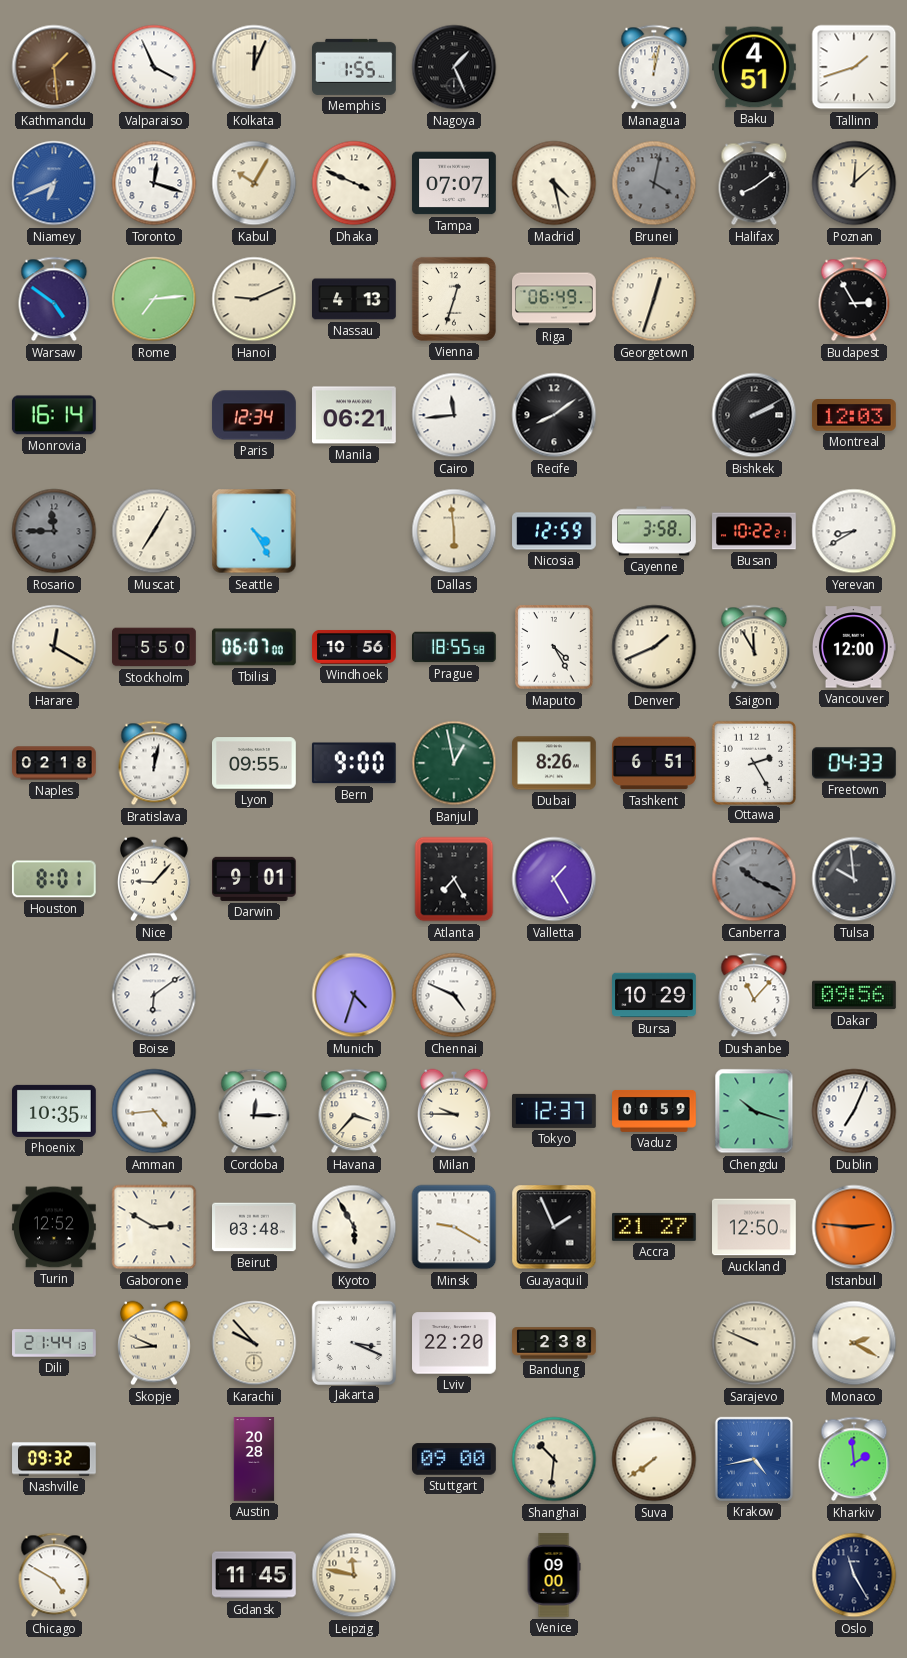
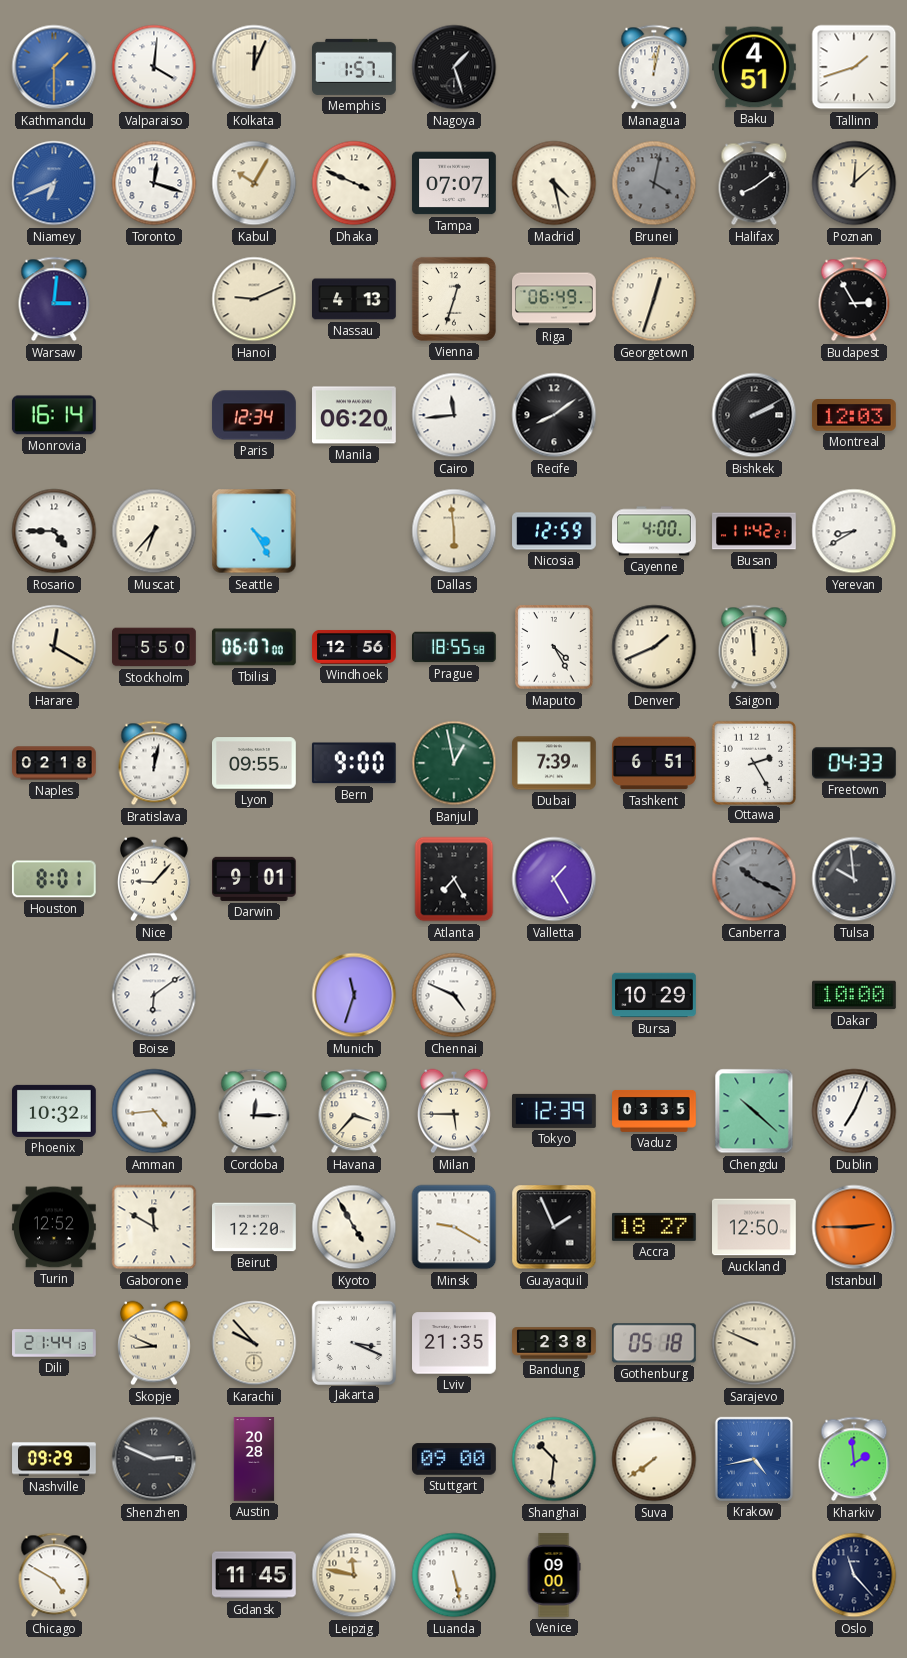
Kathmandu: 1:29 -> 1:30
Kathmandu dial: brown -> blue
Valparaiso: 3:56 -> 4:01
Memphis: 1:55 -> 1:57
Nagoya: 1:26 -> 1:27
Warsaw: 4:51 -> 3:01
Rome: 7:14 -> none
Manila: 06:21 -> 06:20
Rosario: 11:45 -> 4:45
Rosario dial: grey -> white
Muscat: 7:05 -> 6:37
Cayenne: 3:58 -> 4:00
Busan: 10:22 -> 11:42
Windhoek: 10:56 -> 12:56
Saigon: 11:55 -> 11:59
Vancouver: 12:00 -> none
Dubai: 8:26 -> 7:39
Munich: 4:33 -> 11:33
Dushanbe: 11:07 -> none
Dakar: 09:56 -> 10:00
Phoenix: 10:35 -> 10:32
Milan: 9:45 -> 5:45
Tokyo: 12:37 -> 12:39
Vaduz: 00:59 -> 03:35
Chengdu: 10:18 -> 10:22
Gaborone: 2:50 -> 11:50
Beirut: 03:48 -> 12:20
Kyoto: 5:55 -> 4:55
Accra: 21:27 -> 18:27
Istanbul: 2:46 -> 2:45
Lviv: 22:20 -> 21:35
Gothenburg: none -> 05:18
Monaco: 2:20 -> none
Nashville: 09:32 -> 09:29
Shenzhen: none -> 2:49
Luanda: none -> 5:28
Oslo: 11:25 -> 11:23
